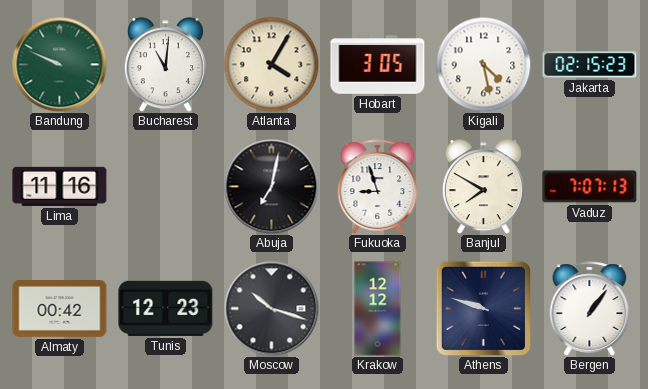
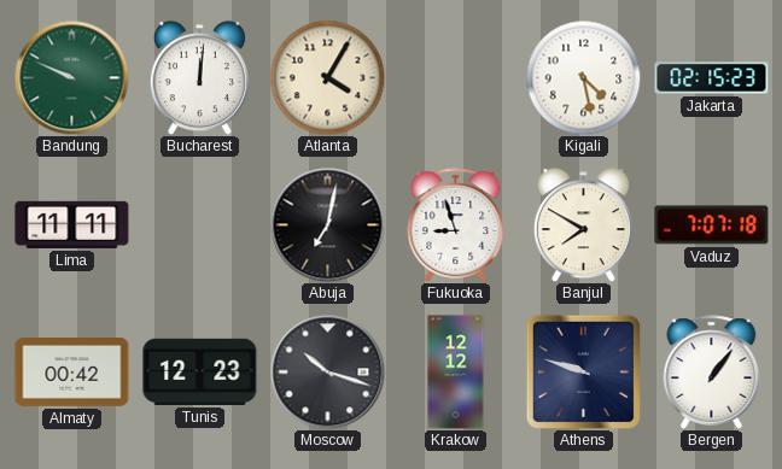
Bucharest: 11:01 -> 12:01
Hobart: 3:05 -> none
Lima: 11:16 -> 11:11
Vaduz: 7:07:13 -> 7:07:18
